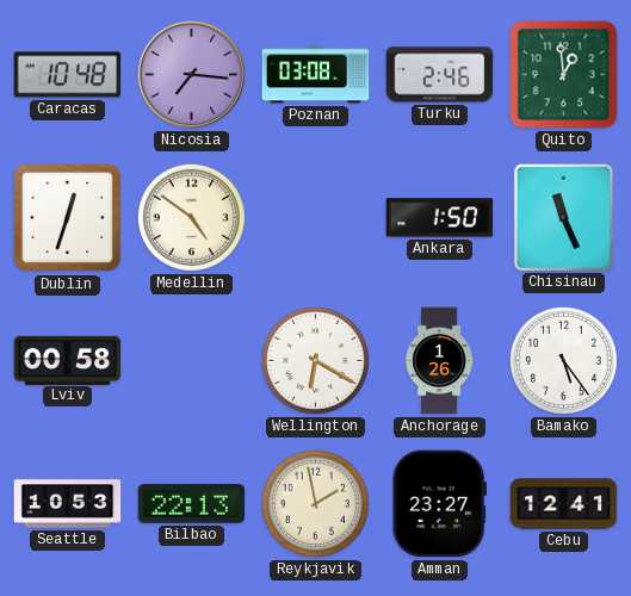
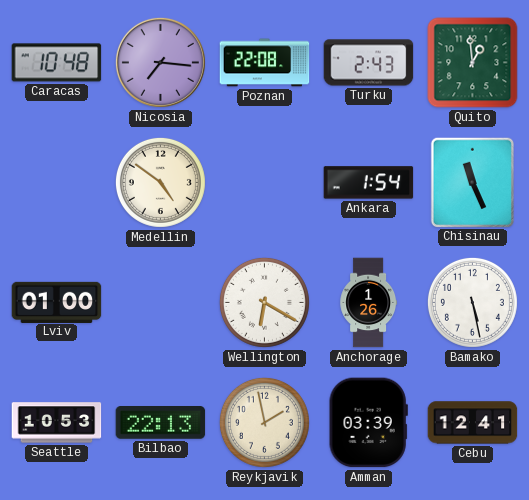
Poznan: 03:08 -> 22:08
Turku: 2:46 -> 2:43
Dublin: 12:33 -> none
Ankara: 1:50 -> 1:54
Lviv: 00:58 -> 01:00
Bamako: 5:24 -> 5:28
Amman: 23:27 -> 03:39
